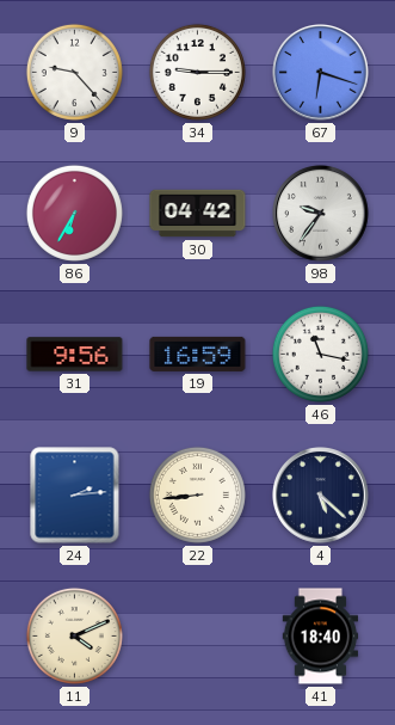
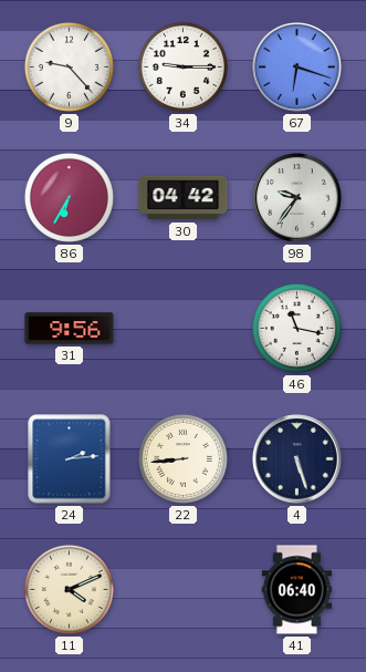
19: 16:59 -> none
4: 5:22 -> 5:27
41: 18:40 -> 06:40
